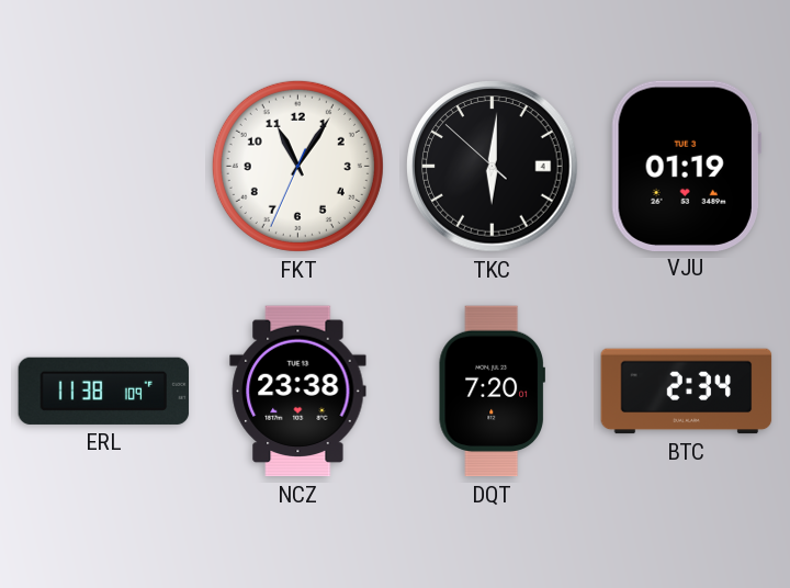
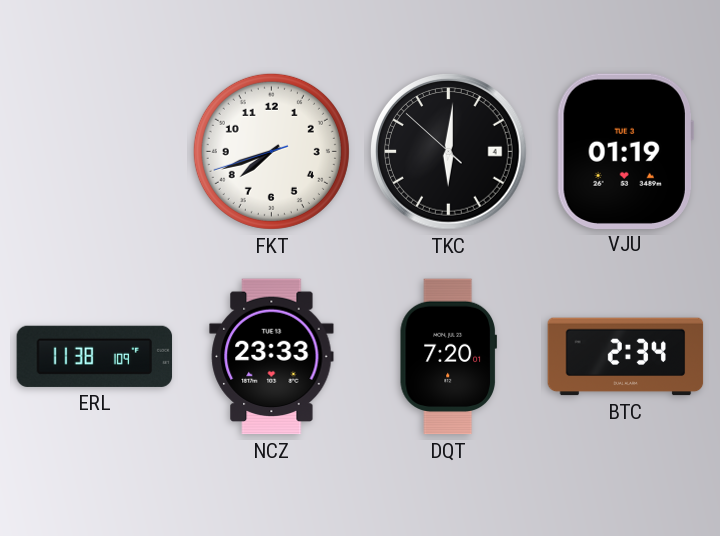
FKT: 11:05 -> 7:41
NCZ: 23:38 -> 23:33
